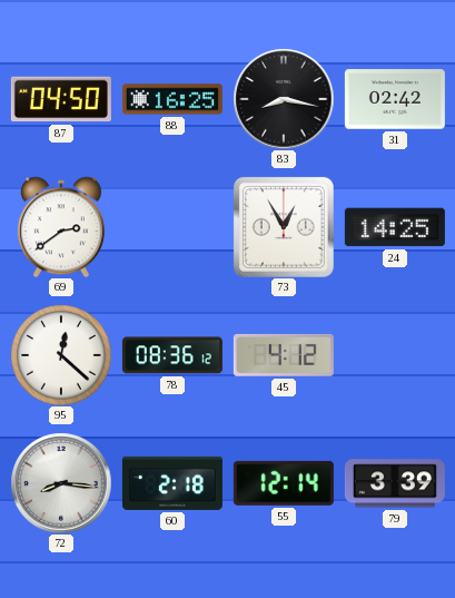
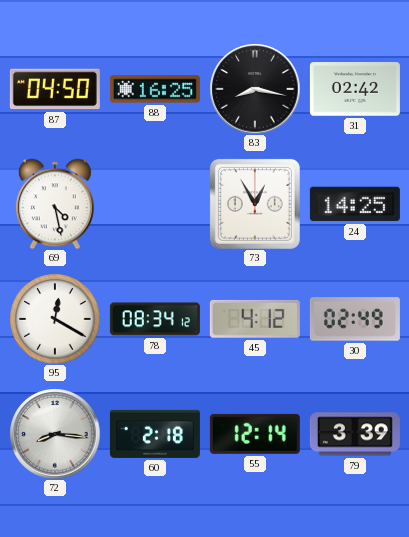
69: 2:39 -> 4:28
95: 12:22 -> 12:20
78: 08:36 -> 08:34
30: none -> 02:49
